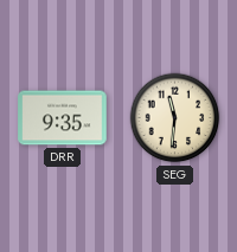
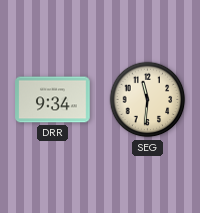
DRR: 9:35 -> 9:34
